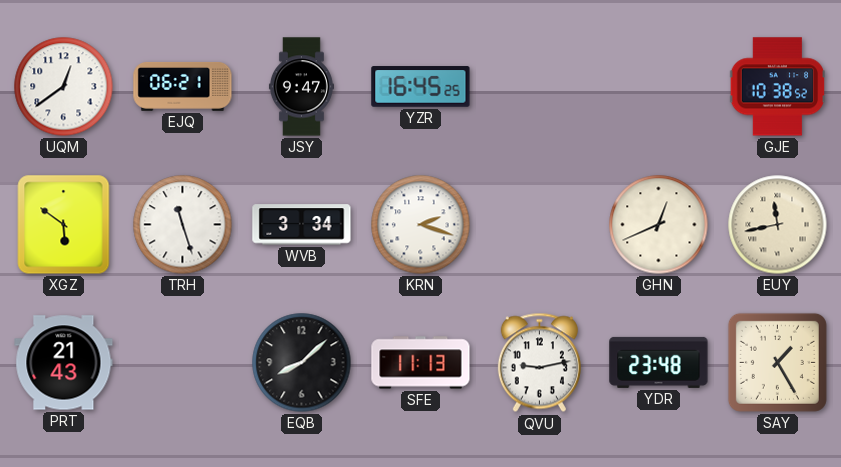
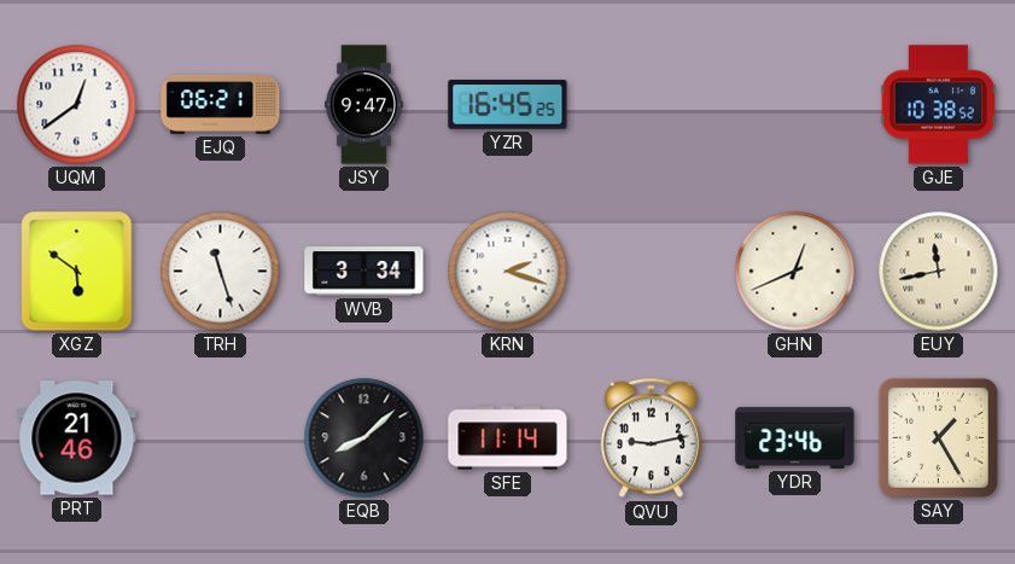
PRT: 21:43 -> 21:46
SFE: 11:13 -> 11:14
YDR: 23:48 -> 23:46
